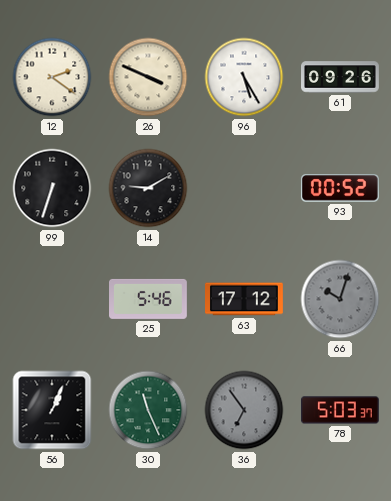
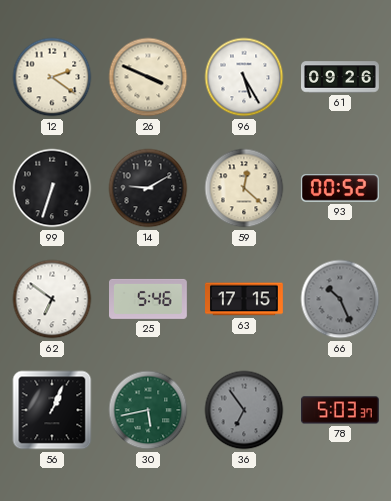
59: none -> 12:22
62: none -> 6:51
63: 17:12 -> 17:15
66: 10:03 -> 10:26
30: 11:26 -> 5:43
